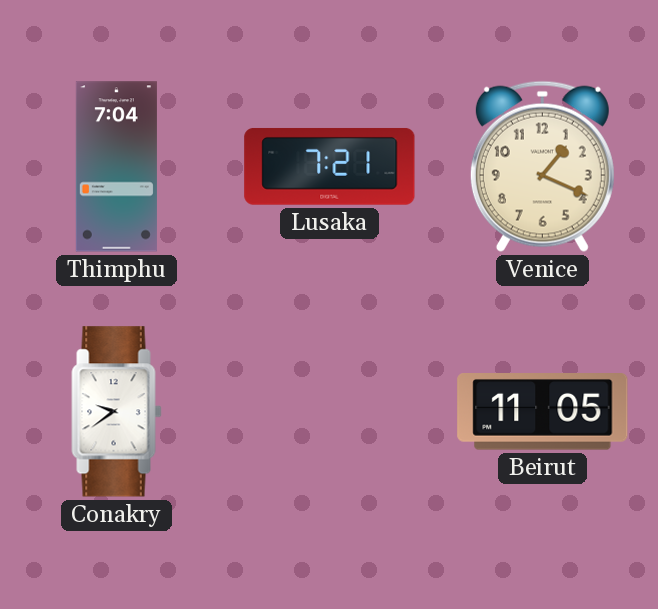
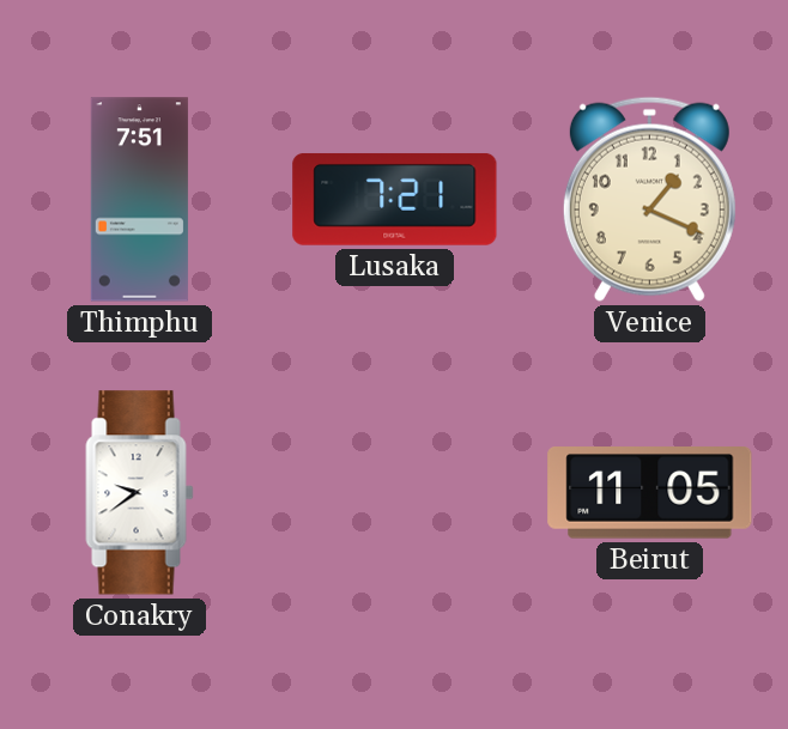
Thimphu: 7:04 -> 7:51
